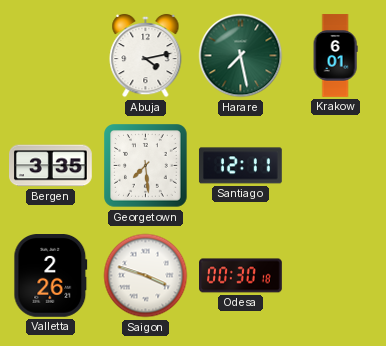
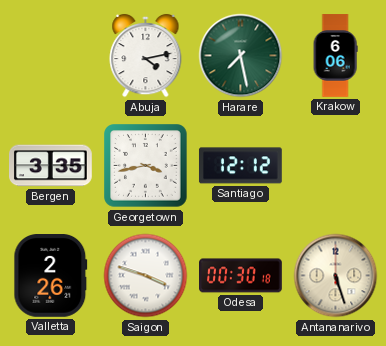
Krakow: 6:01 -> 6:06
Georgetown: 7:29 -> 3:43
Santiago: 12:11 -> 12:12
Antananarivo: none -> 5:27
